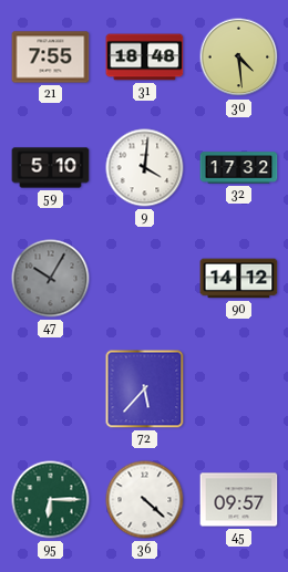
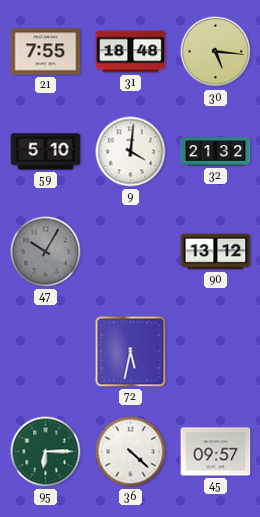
30: 4:29 -> 5:16
32: 17:32 -> 21:32
90: 14:12 -> 13:12
72: 5:37 -> 5:32
